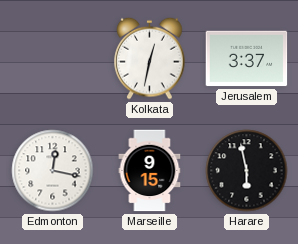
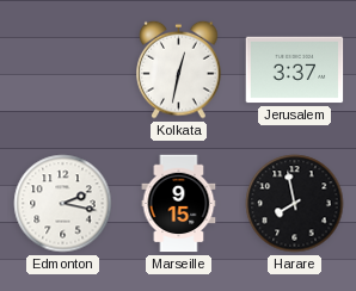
Edmonton: 12:17 -> 2:17
Harare: 5:58 -> 7:58
